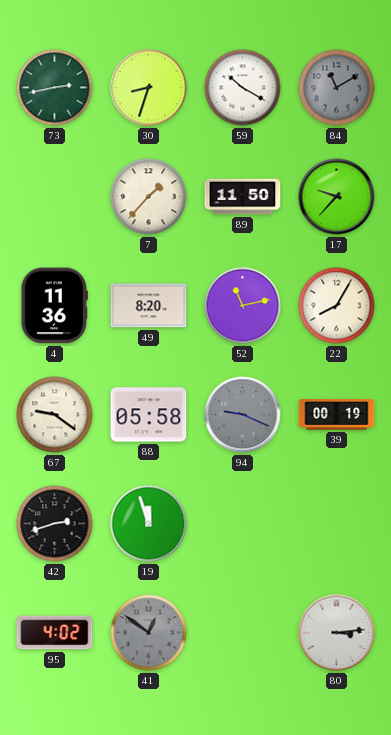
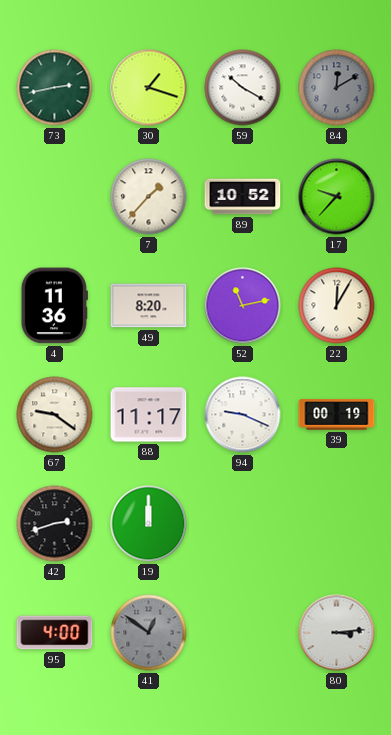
30: 8:33 -> 1:18
84: 11:10 -> 12:10
89: 11:50 -> 10:52
22: 8:05 -> 12:05
88: 05:58 -> 11:17
94 dial: grey -> white
19: 11:57 -> 12:00
95: 4:02 -> 4:00
